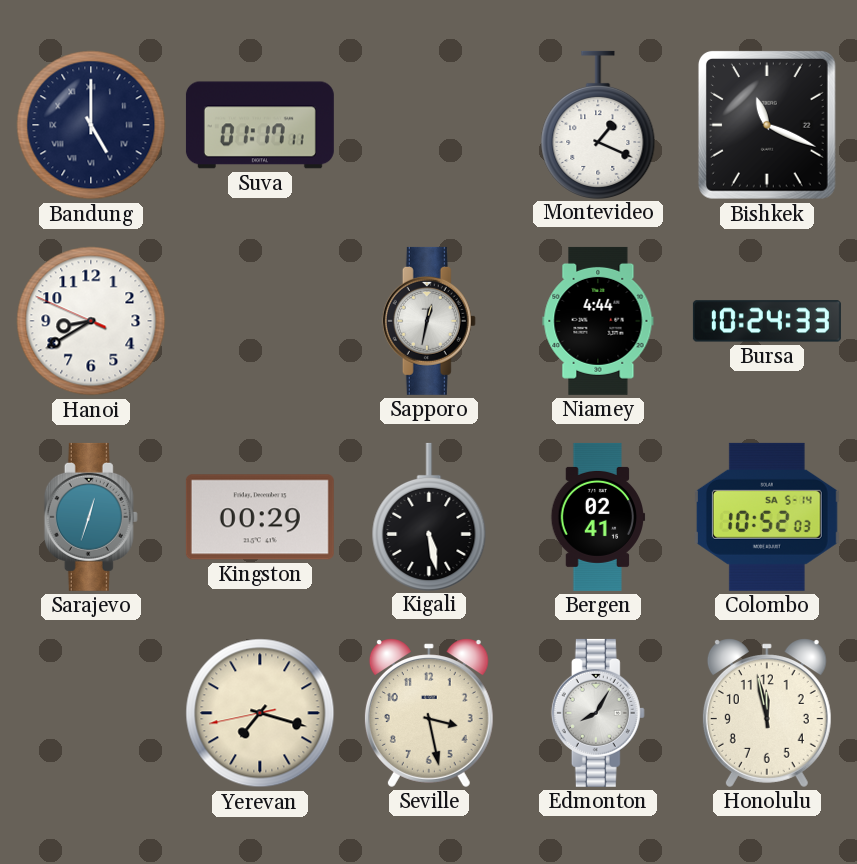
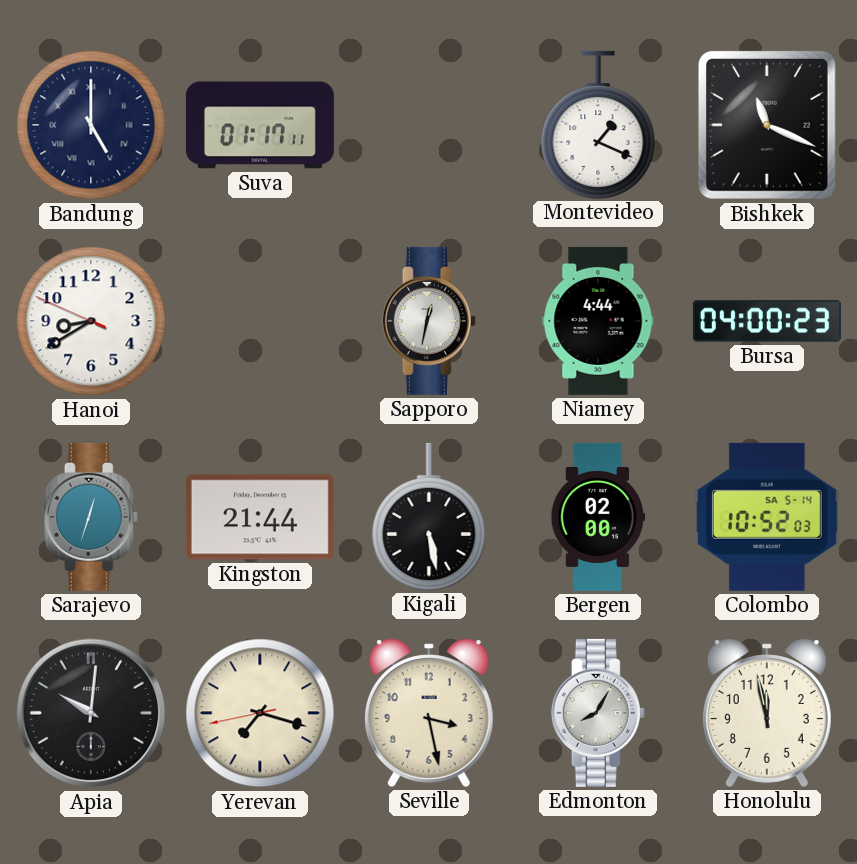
Bursa: 10:24 -> 04:00
Kingston: 00:29 -> 21:44
Bergen: 02:41 -> 02:00
Apia: none -> 10:01
